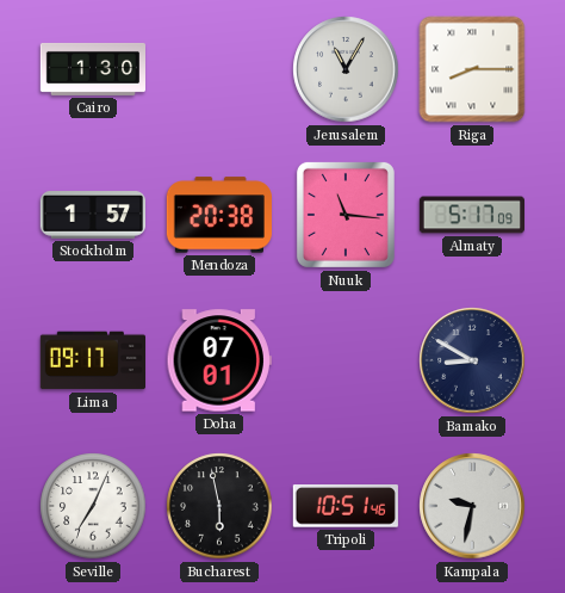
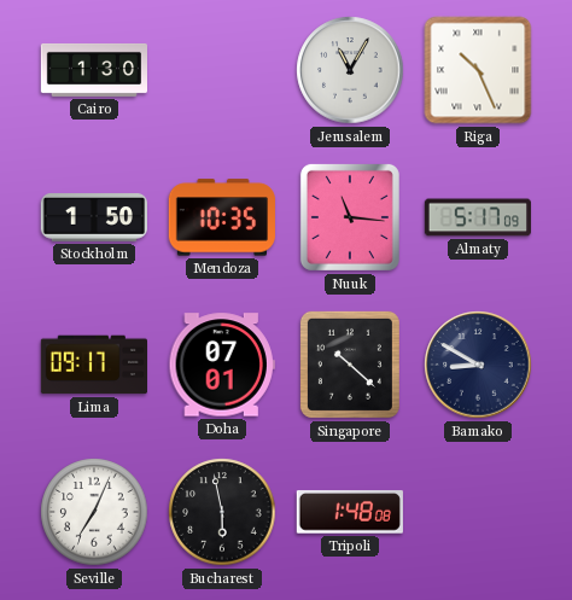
Riga: 8:15 -> 10:26
Stockholm: 1:57 -> 1:50
Mendoza: 20:38 -> 10:35
Singapore: none -> 10:22
Tripoli: 10:51 -> 1:48
Kampala: 9:32 -> none
